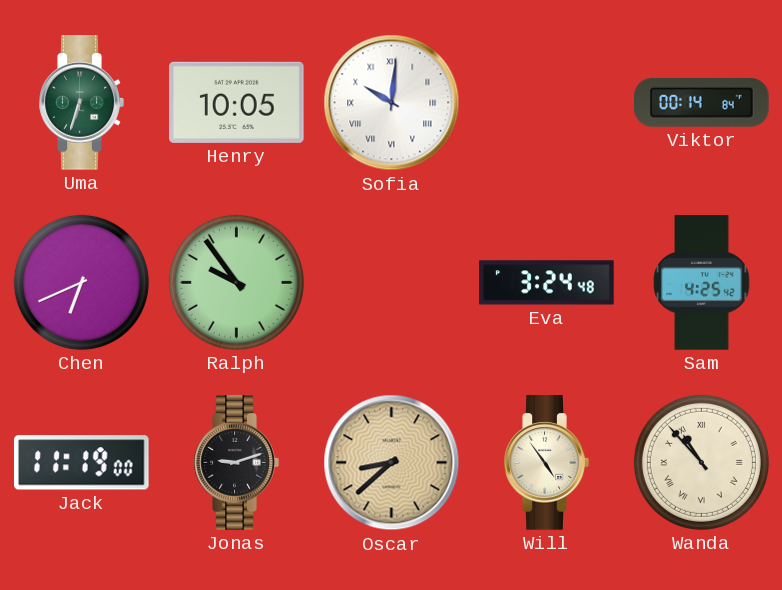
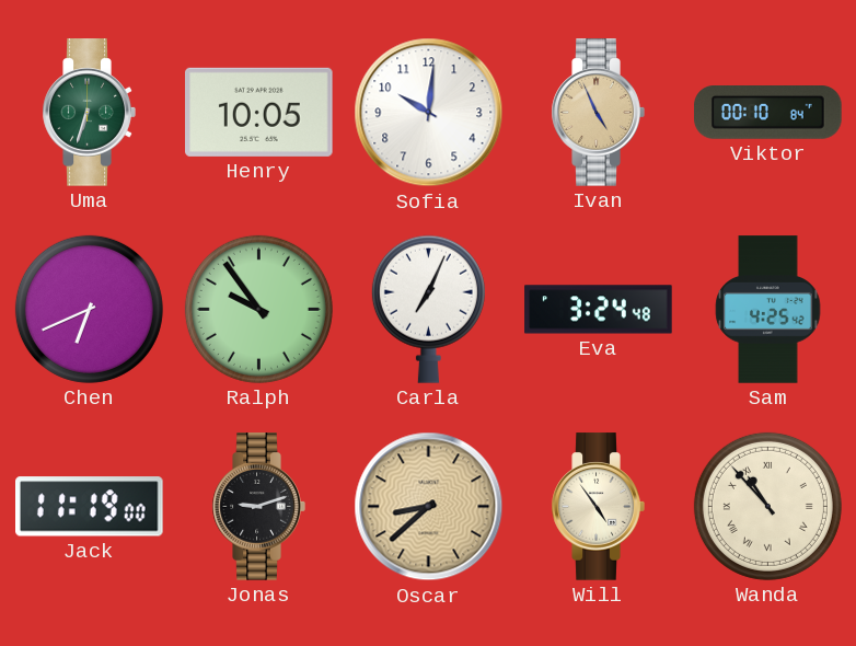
Sofia numerals: Roman -> Arabic
Ivan: none -> 4:56
Viktor: 00:14 -> 00:10
Carla: none -> 7:04
